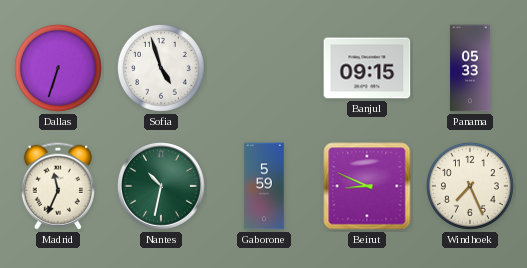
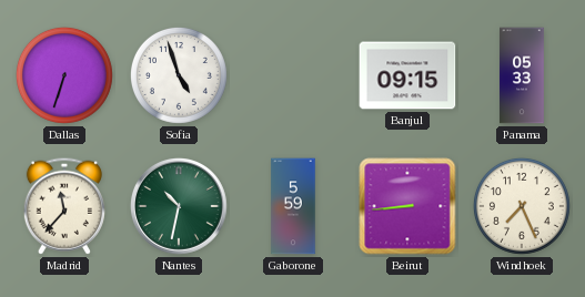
Madrid: 11:34 -> 11:37
Beirut: 8:49 -> 8:44
